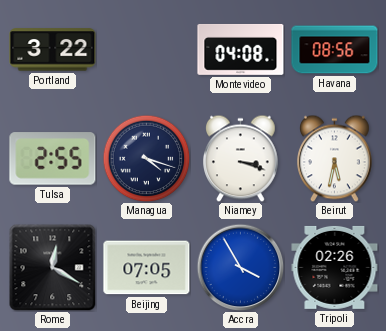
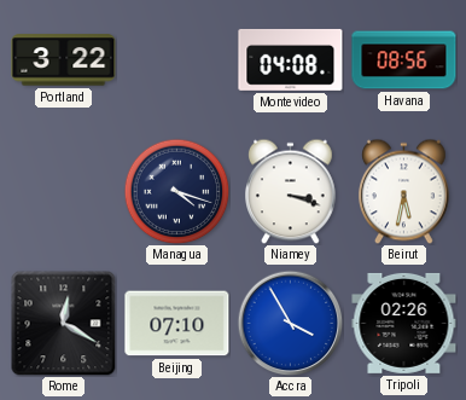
Tulsa: 2:55 -> none
Beijing: 07:05 -> 07:10
